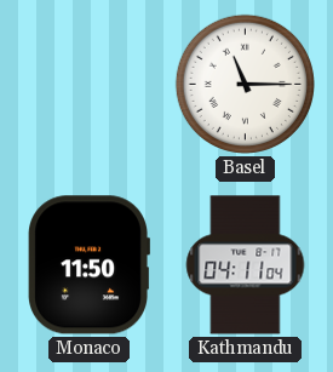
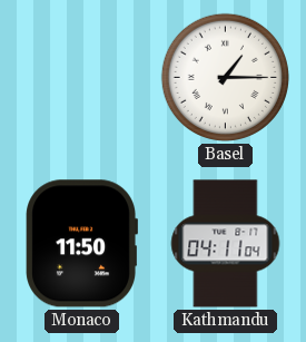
Basel: 11:15 -> 1:15
